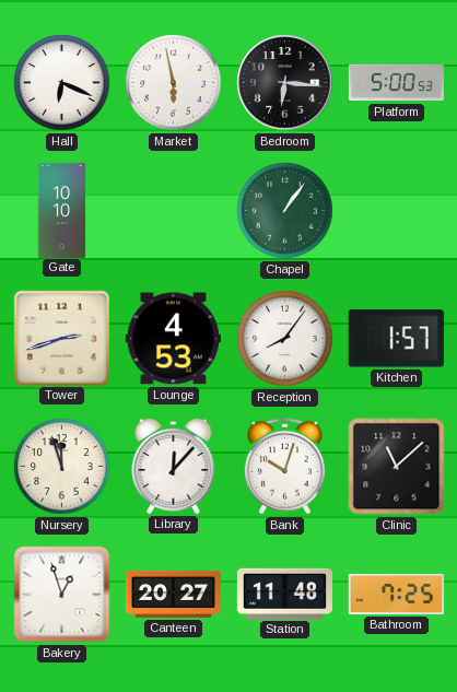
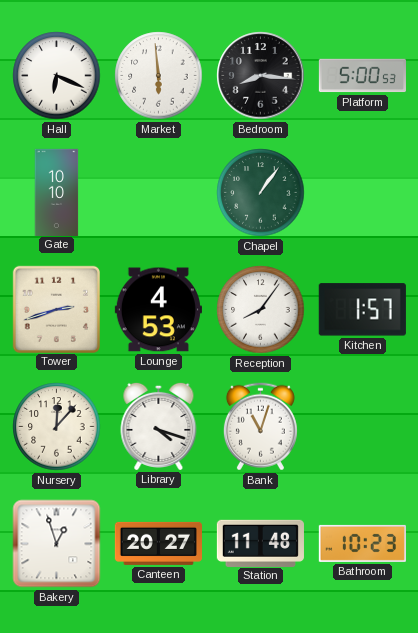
Market: 5:58 -> 5:59
Bedroom: 6:16 -> 8:16
Nursery: 11:57 -> 12:07
Library: 12:07 -> 4:18
Bank: 10:03 -> 11:03
Clinic: 11:08 -> none
Bathroom: 7:25 -> 10:23
